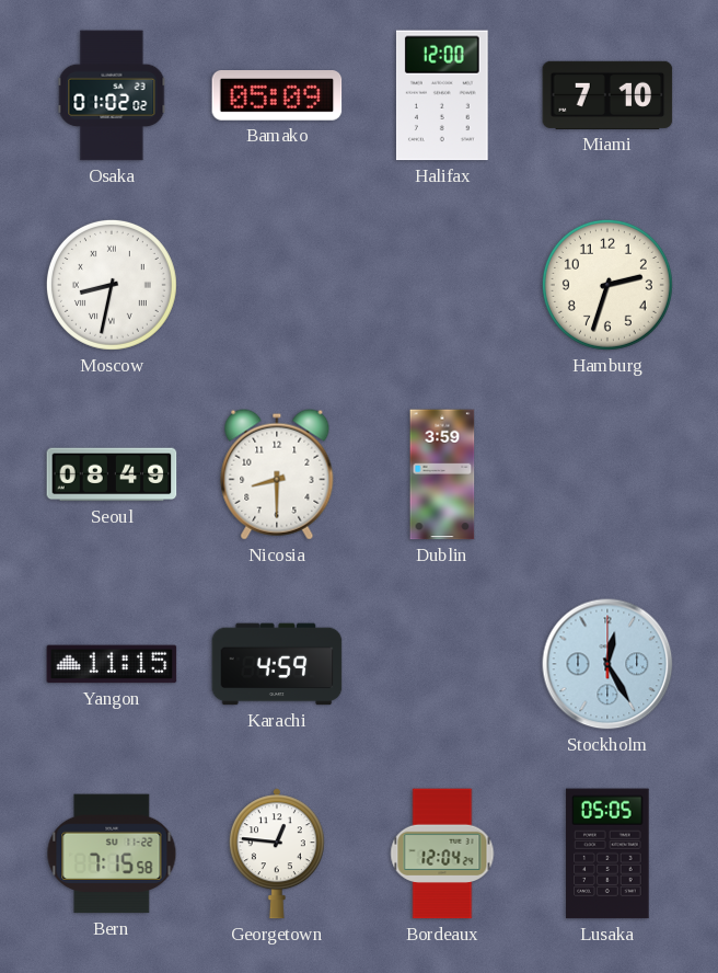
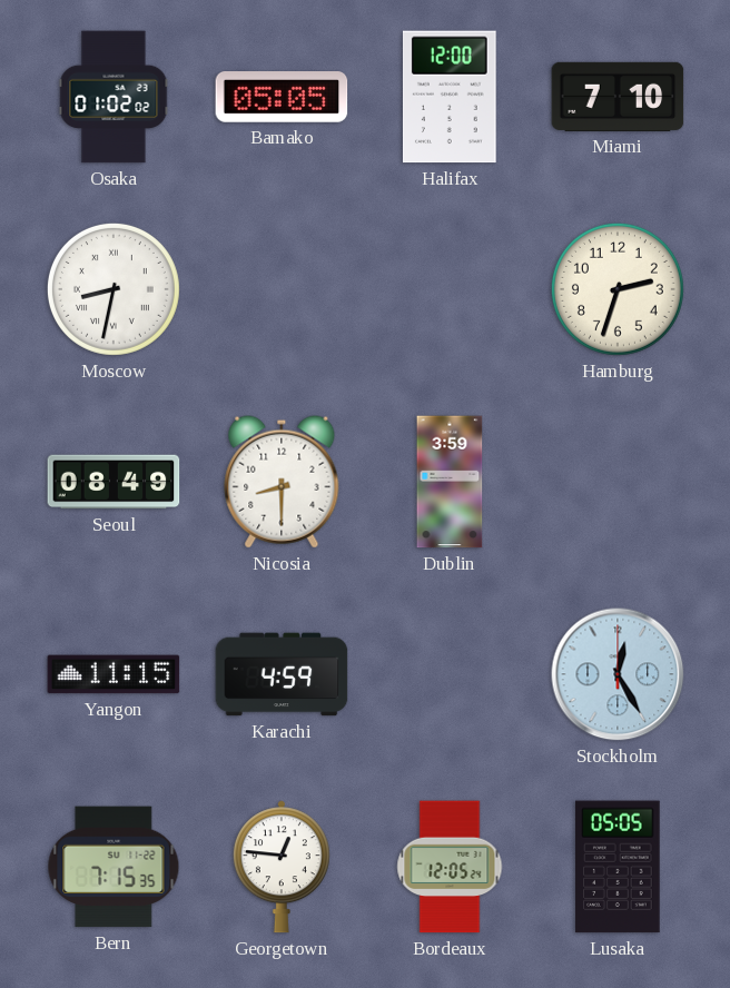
Bamako: 05:09 -> 05:05
Bern: 7:15:58 -> 7:15:35
Bordeaux: 12:04 -> 12:05
